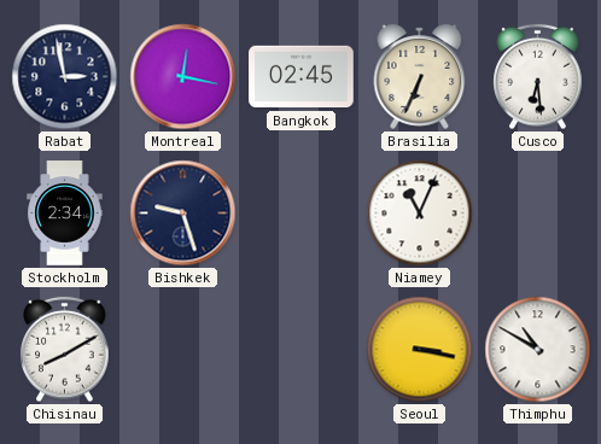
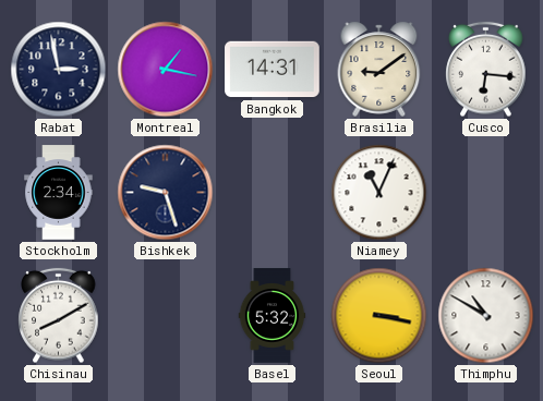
Montreal: 12:17 -> 1:17
Bangkok: 02:45 -> 14:31
Brasilia: 6:34 -> 9:09
Cusco: 6:29 -> 6:16
Basel: none -> 5:32
